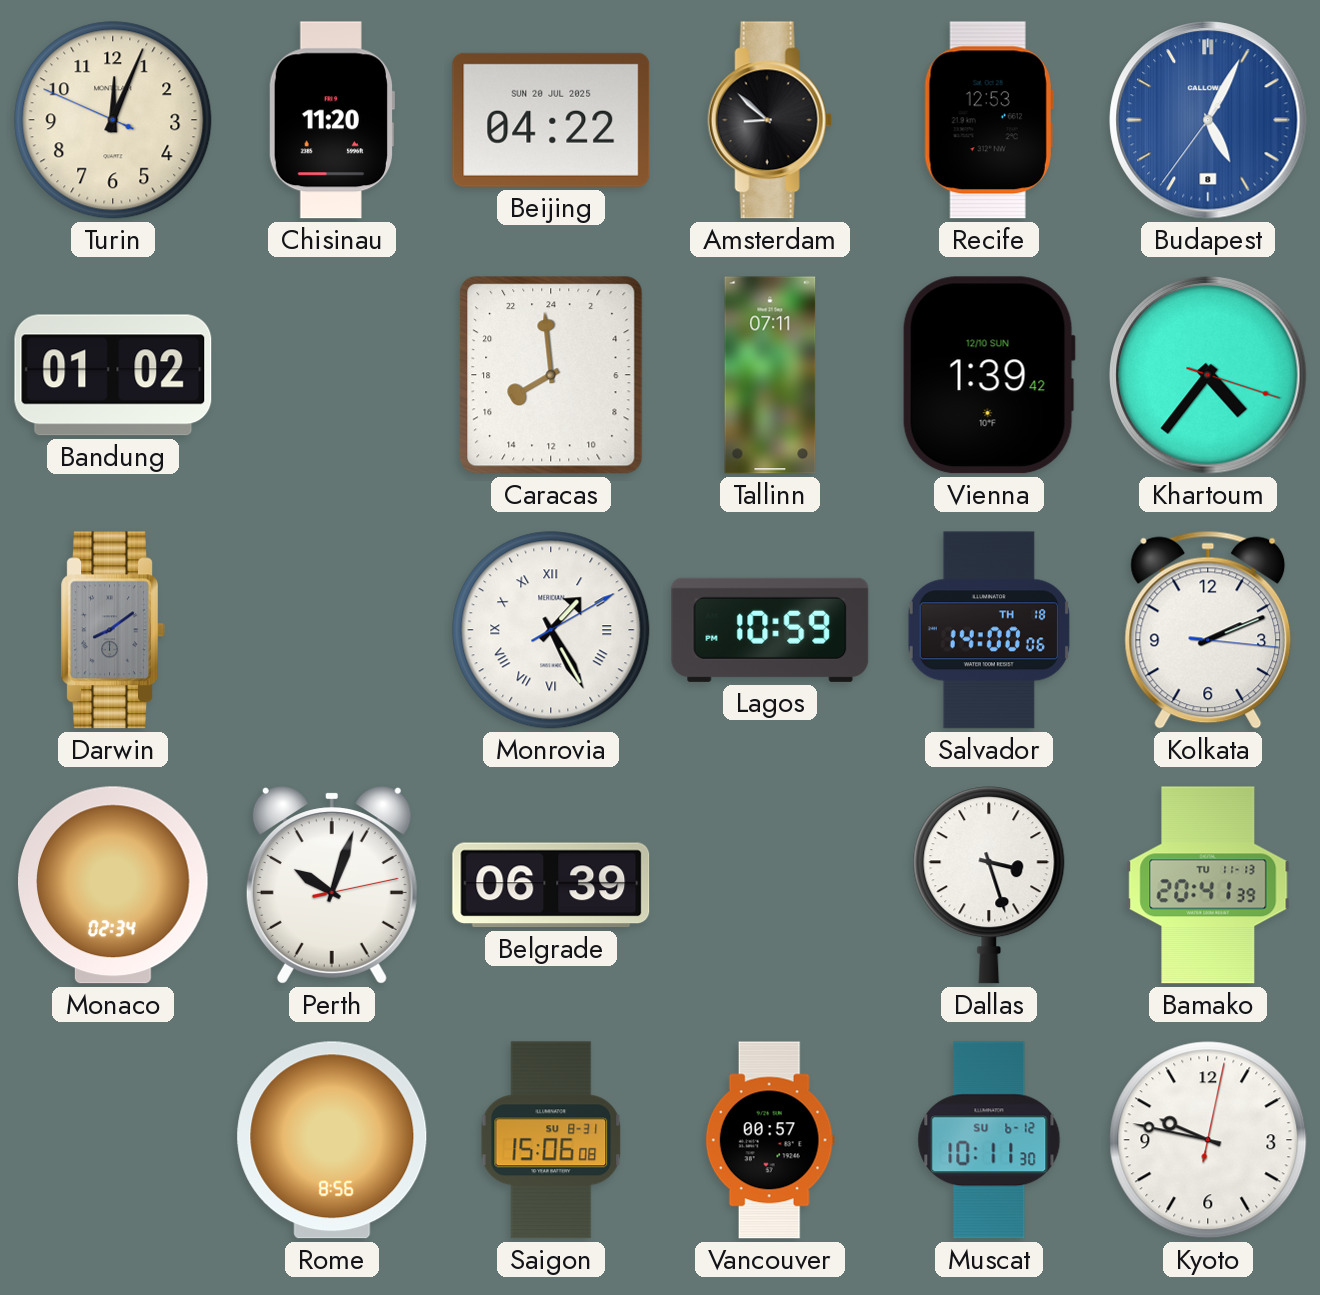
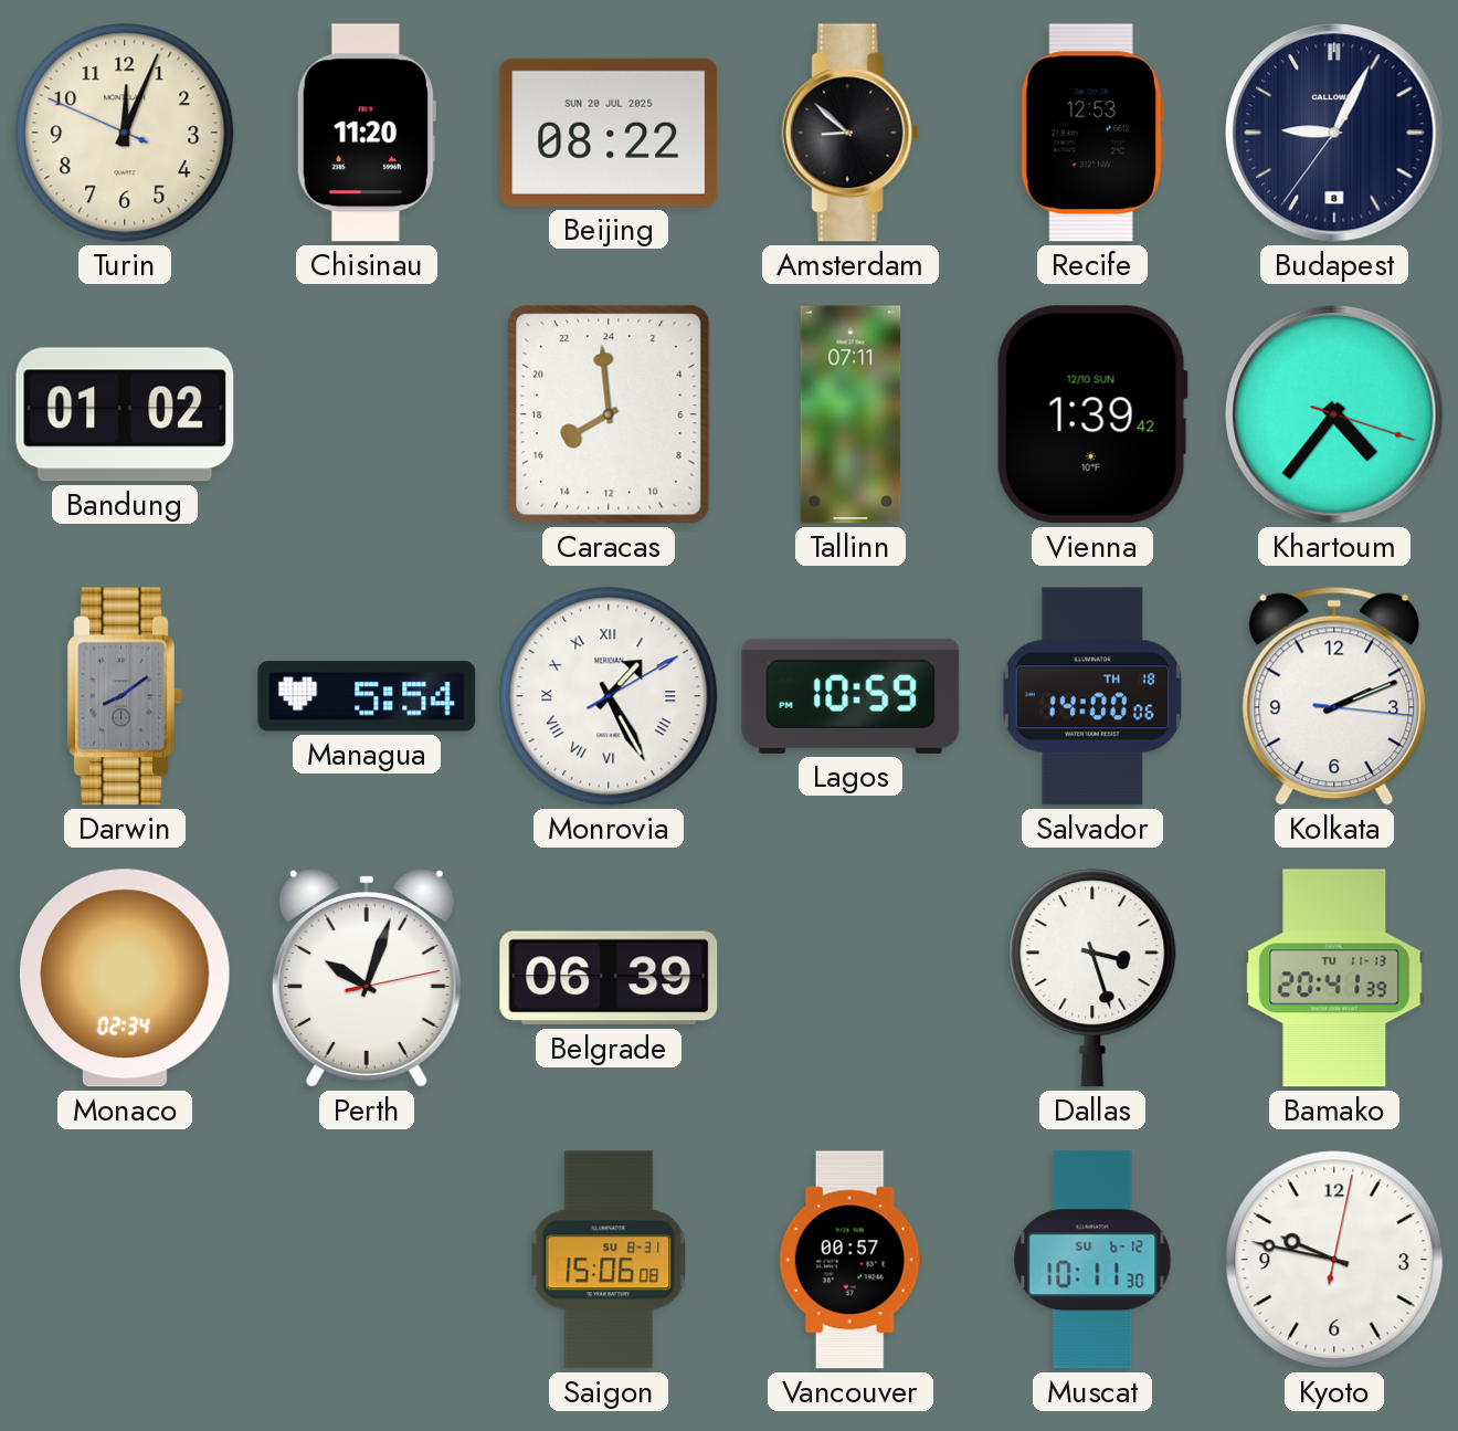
Beijing: 04:22 -> 08:22
Budapest: 5:04 -> 9:04
Budapest dial: blue -> navy
Managua: none -> 5:54
Rome: 8:56 -> none
